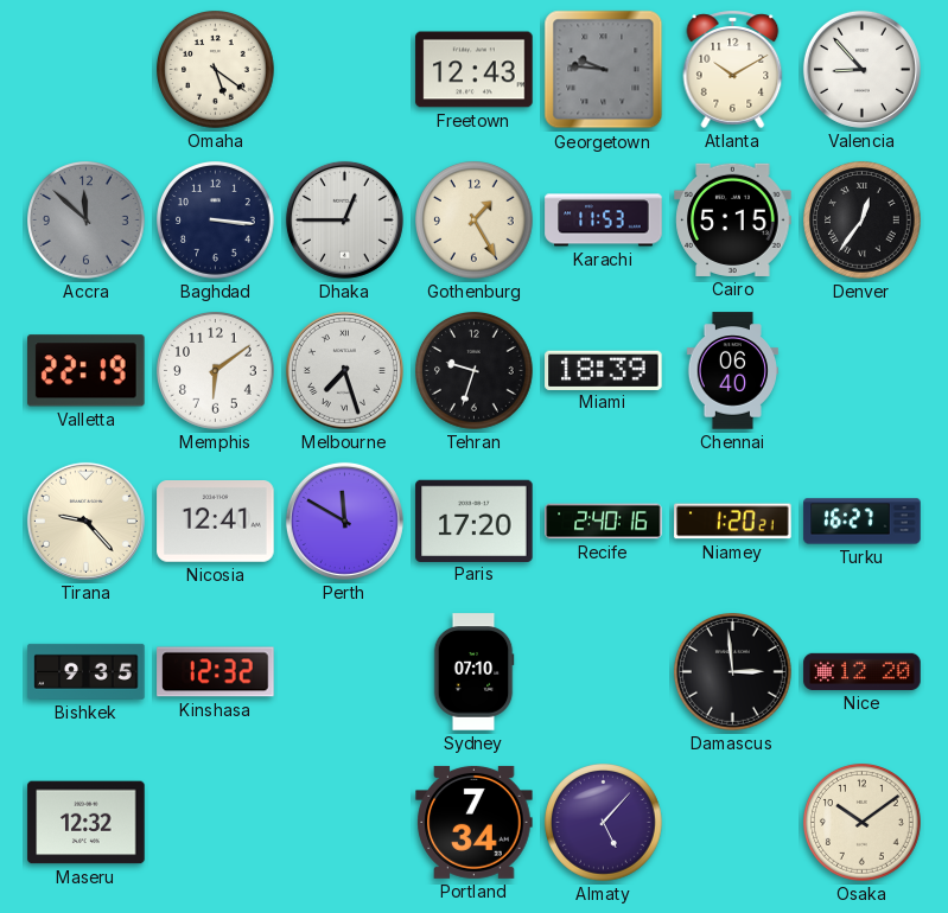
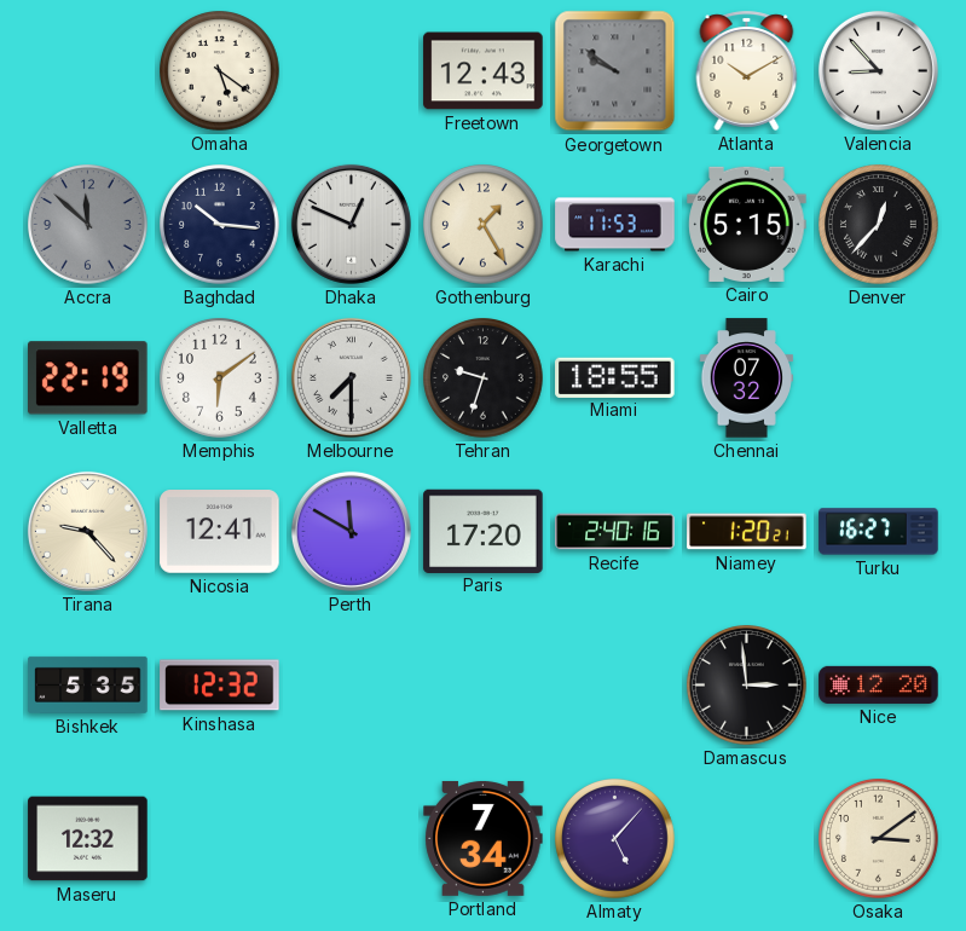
Georgetown: 9:46 -> 9:51
Baghdad: 3:16 -> 10:16
Dhaka: 12:45 -> 12:49
Denver: 12:36 -> 12:37
Melbourne: 7:27 -> 7:30
Miami: 18:39 -> 18:55
Chennai: 06:40 -> 07:32
Bishkek: 9:35 -> 5:35
Sydney: 07:10 -> none
Osaka: 10:09 -> 3:09
